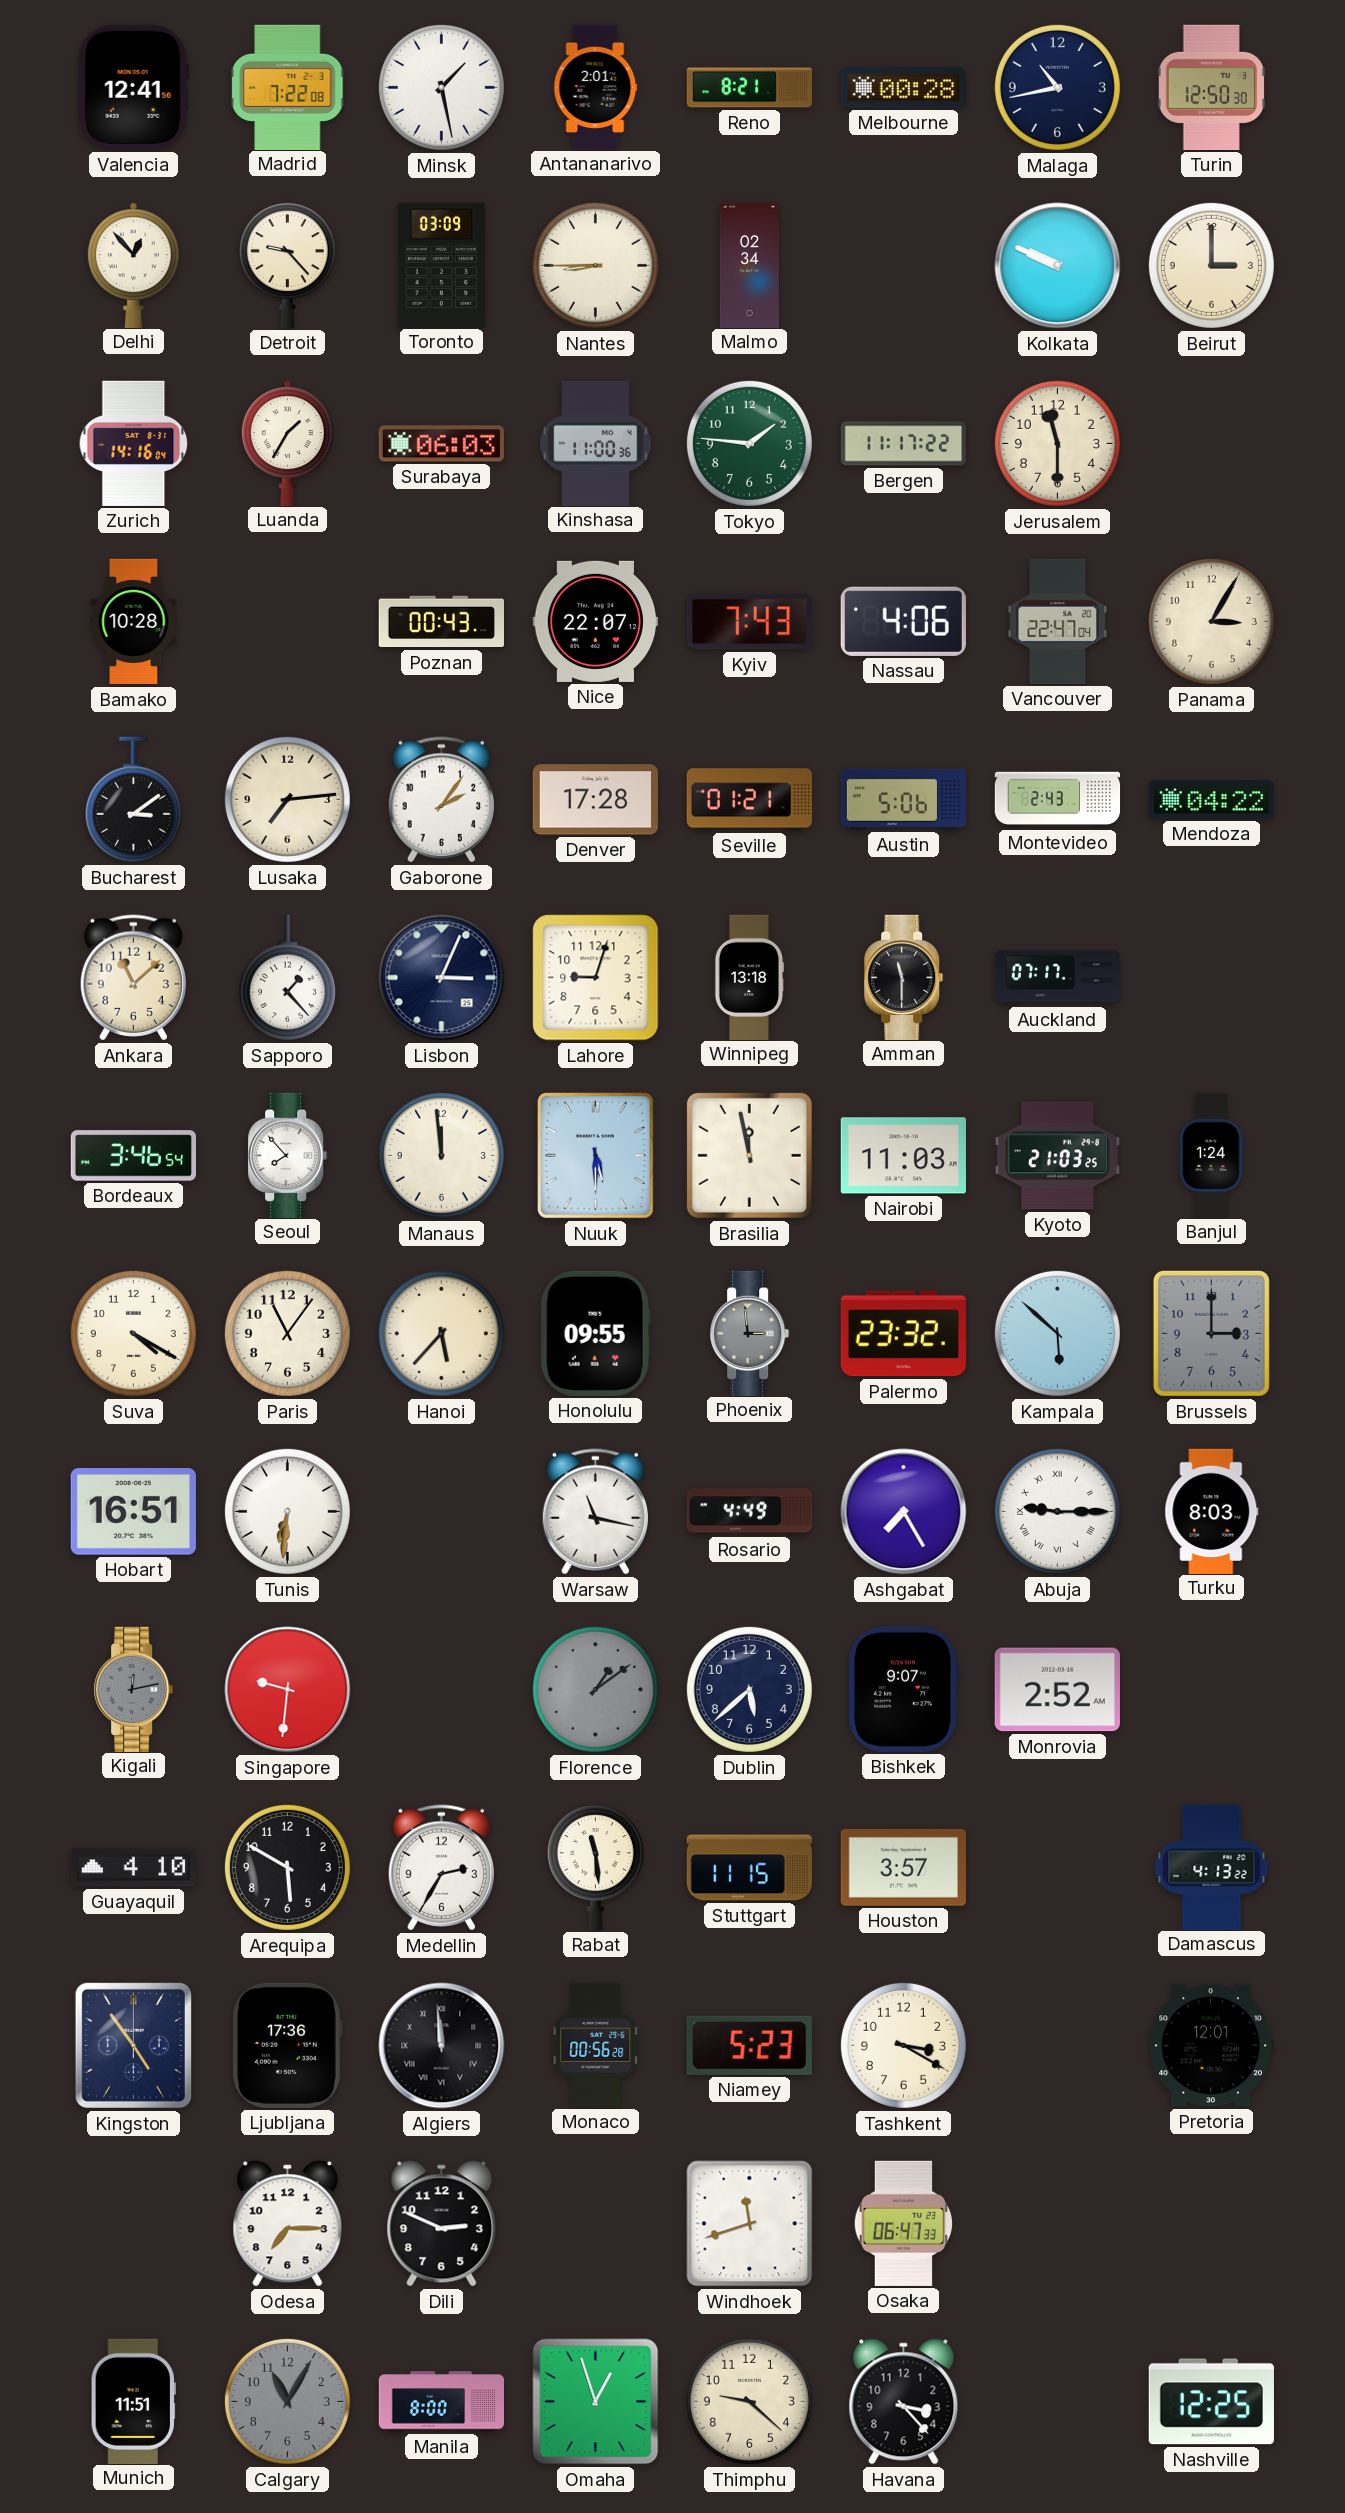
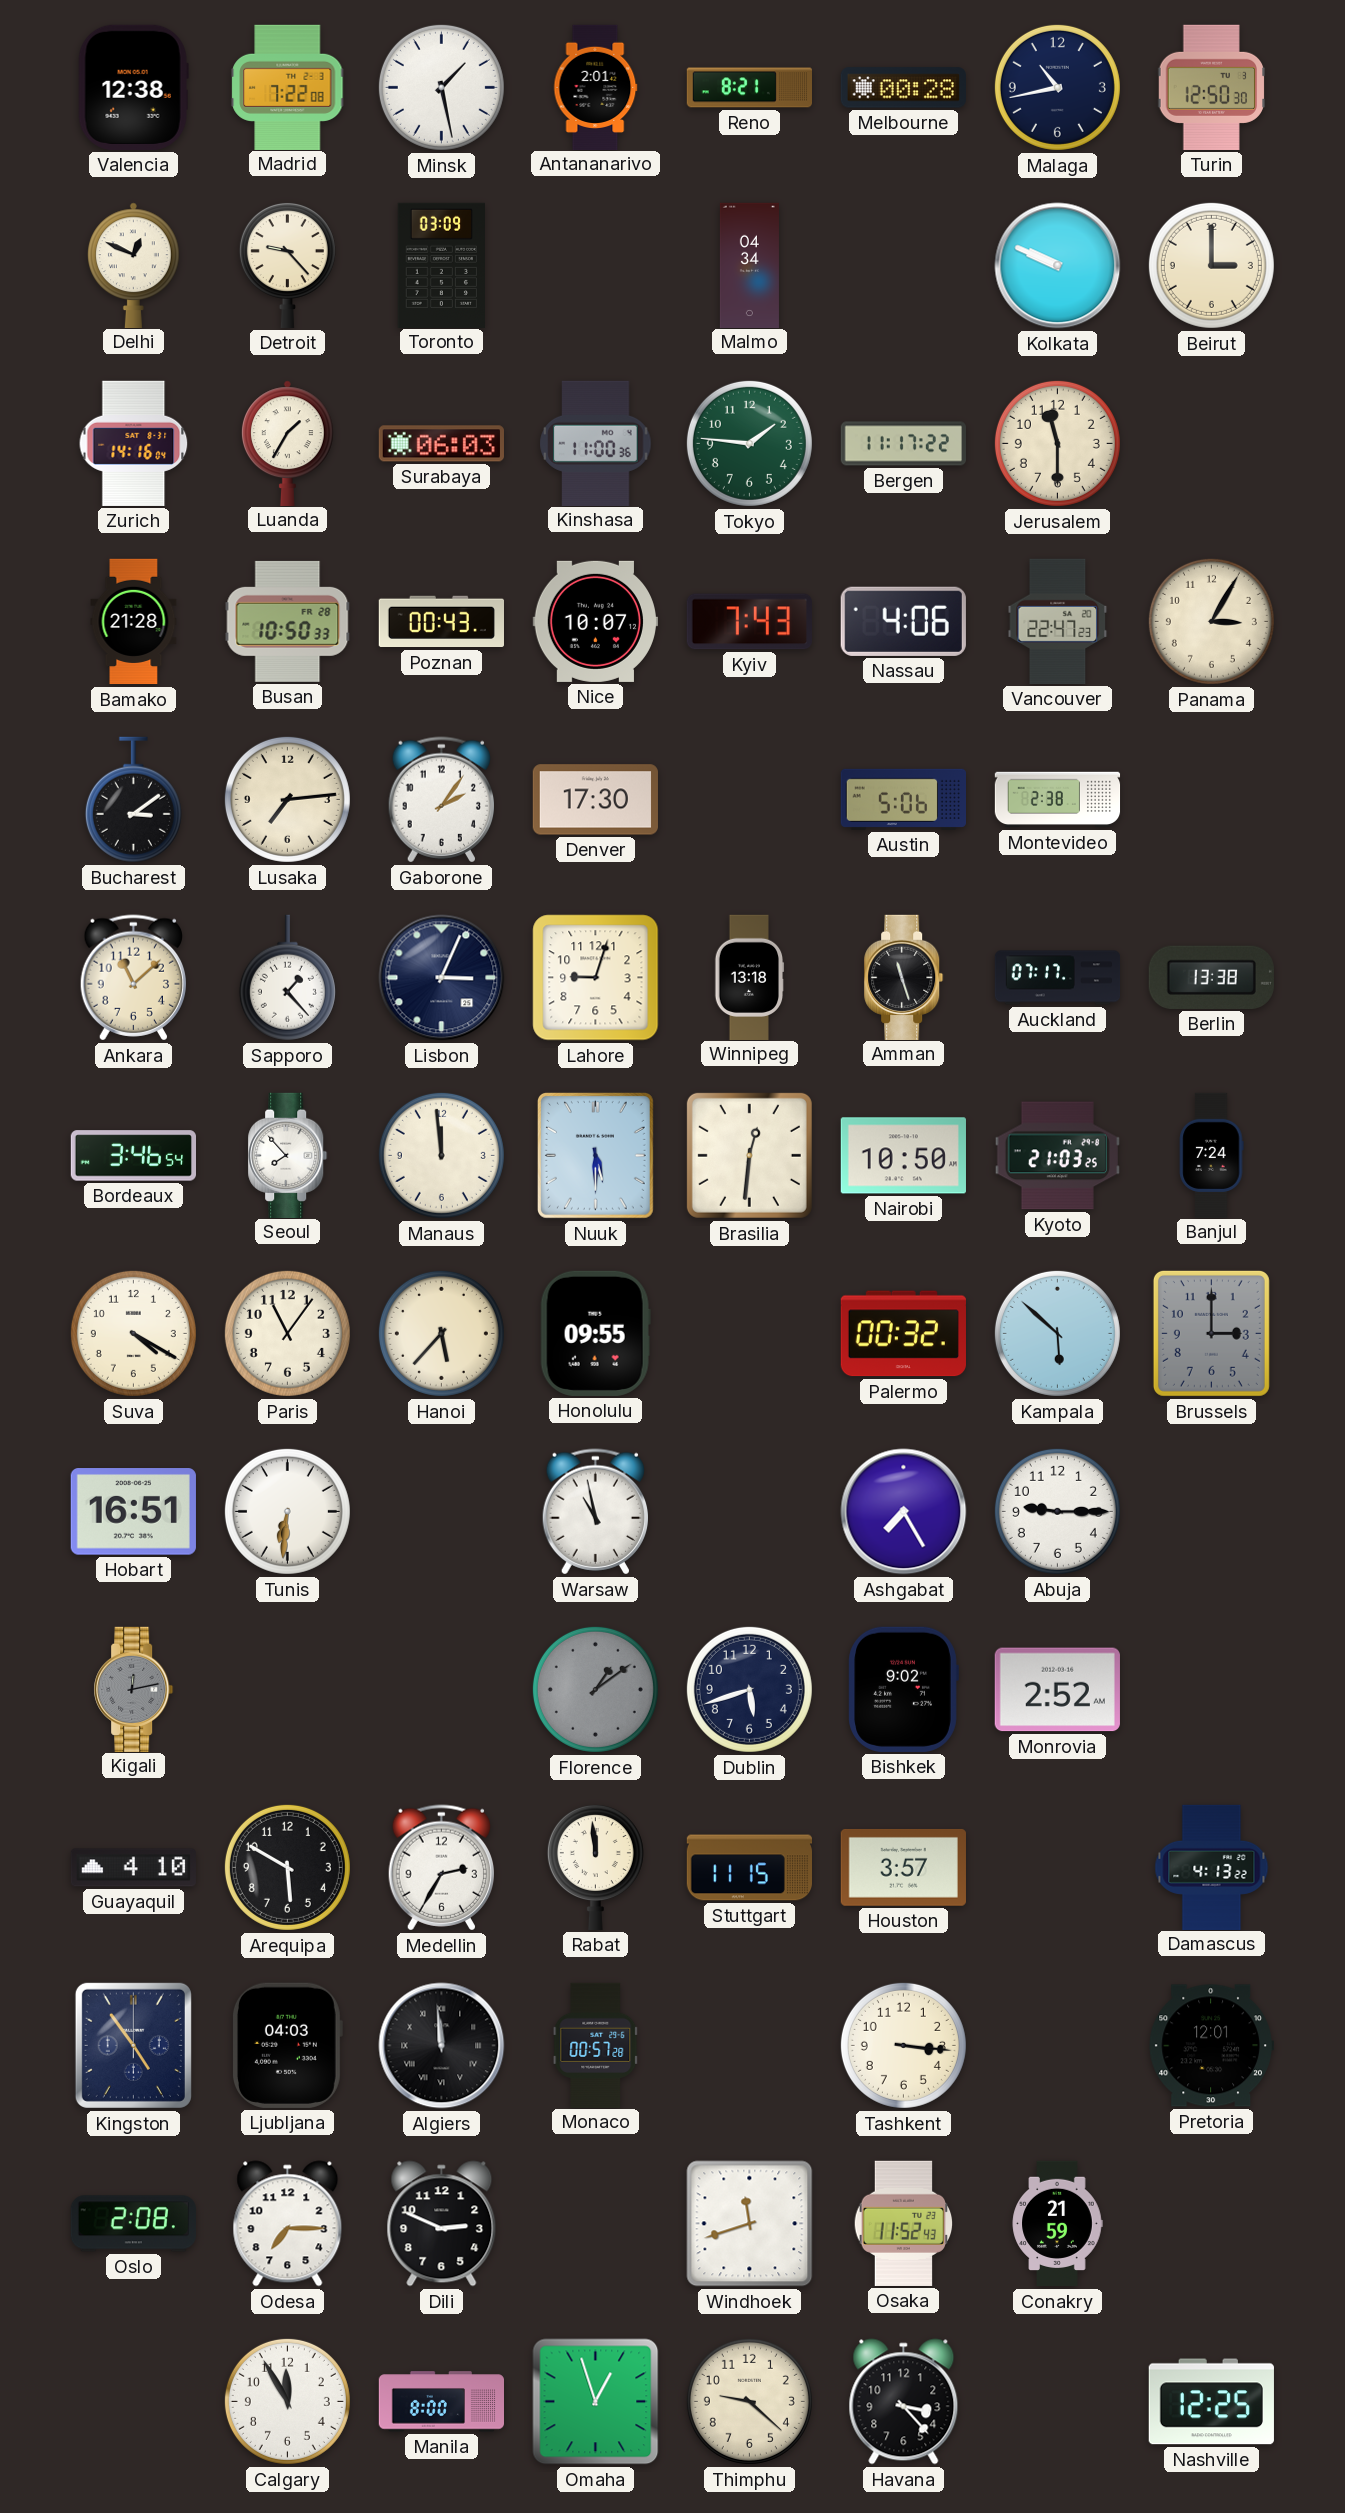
Valencia: 12:41 -> 12:38
Delhi: 12:53 -> 12:49
Nantes: 8:45 -> none
Malmo: 02:34 -> 04:34
Bamako: 10:28 -> 21:28
Busan: none -> 10:50
Nice: 22:07 -> 10:07
Vancouver: 22:47:04 -> 22:47:23
Denver: 17:28 -> 17:30
Seville: 01:21 -> none
Montevideo: 2:43 -> 2:38
Mendoza: 04:22 -> none
Amman: 11:30 -> 11:27
Berlin: none -> 13:38
Brasilia: 11:58 -> 12:31
Nairobi: 11:03 -> 10:50
Banjul: 1:24 -> 7:24
Phoenix: 2:59 -> none
Palermo: 23:32 -> 00:32
Warsaw: 11:17 -> 10:58
Rosario: 4:49 -> none
Abuja numerals: Roman -> Arabic
Turku: 8:03 -> none
Singapore: 9:31 -> none
Dublin: 5:38 -> 5:42
Bishkek: 9:07 -> 9:02
Rabat: 11:29 -> 11:59
Ljubljana: 17:36 -> 04:03
Monaco: 00:56 -> 00:57
Niamey: 5:23 -> none
Tashkent: 3:20 -> 3:16
Oslo: none -> 2:08
Osaka: 06:47 -> 11:52
Conakry: none -> 21:59
Munich: 11:51 -> none
Calgary: 11:05 -> 11:55
Calgary dial: grey -> white
